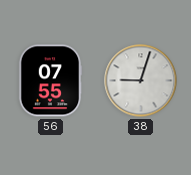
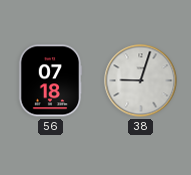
56: 07:55 -> 07:18
